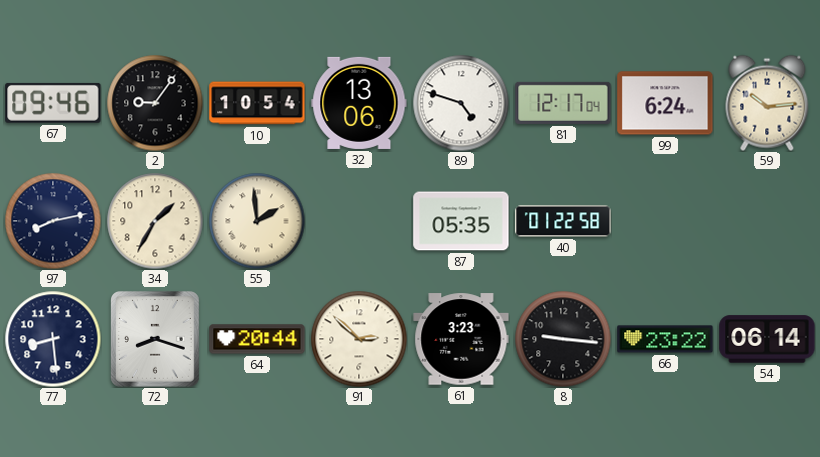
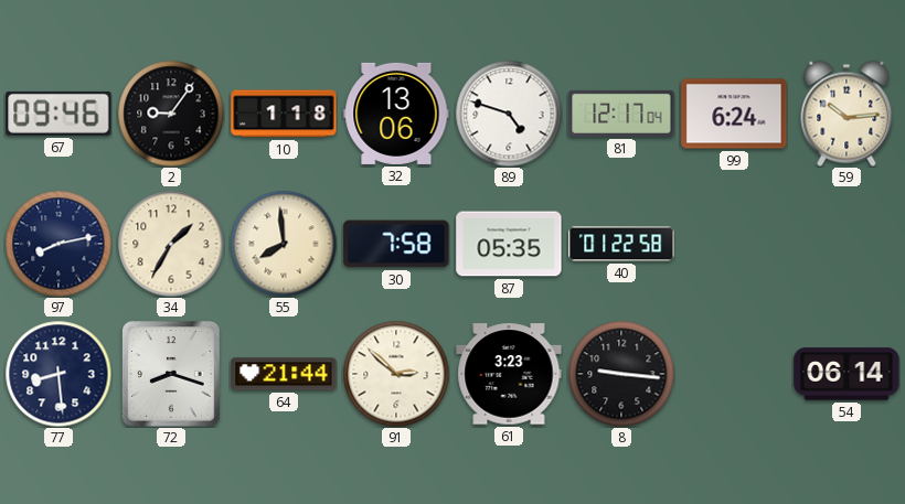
10: 10:54 -> 1:18
55: 1:59 -> 7:59
30: none -> 7:58
64: 20:44 -> 21:44
66: 23:22 -> none
